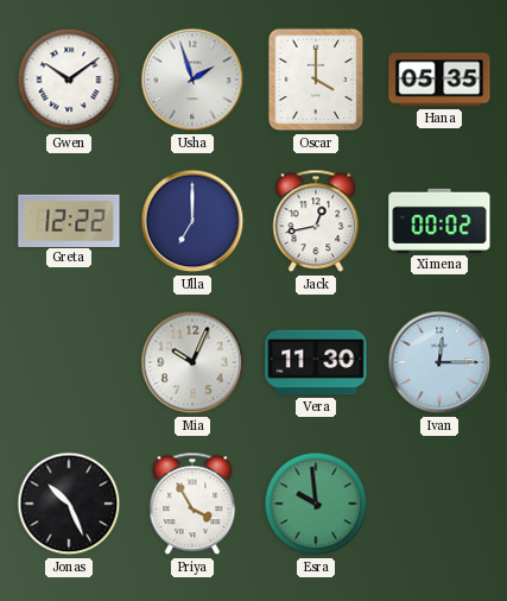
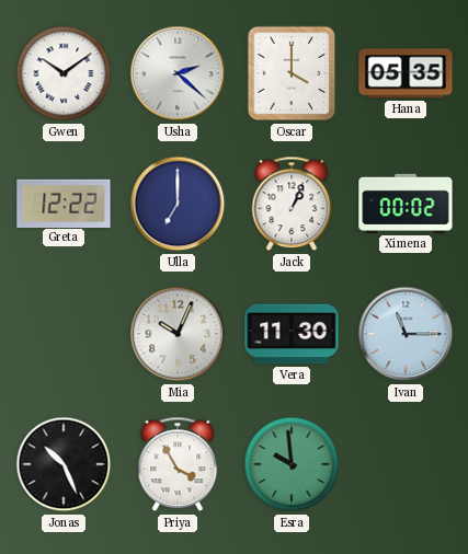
Usha: 1:57 -> 2:22
Jack: 12:43 -> 1:04
Ivan: 12:15 -> 11:15
